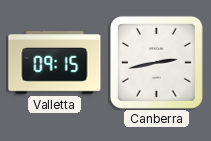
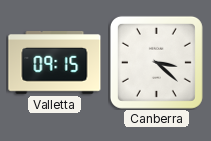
Canberra: 2:43 -> 3:22
